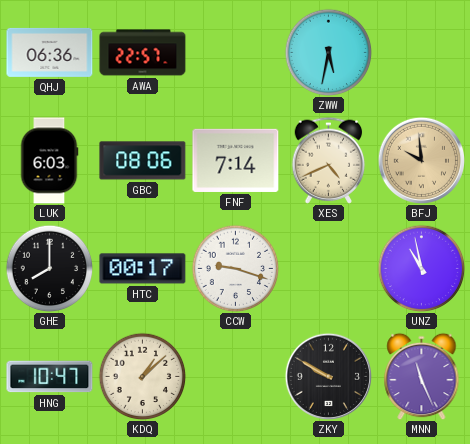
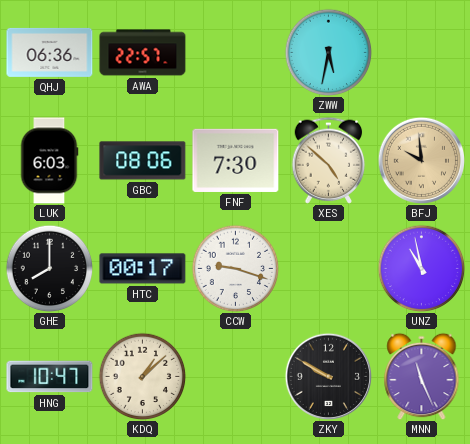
FNF: 7:14 -> 7:30
XES: 4:41 -> 4:52
